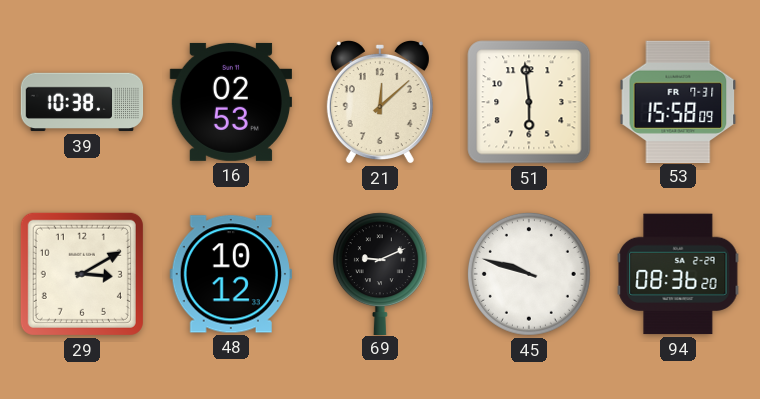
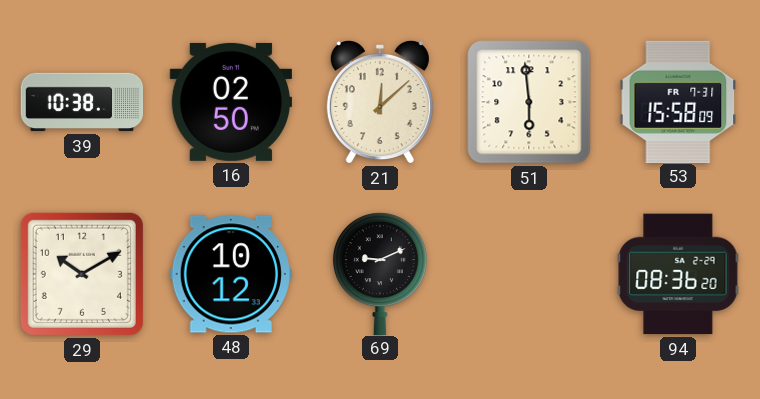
16: 02:53 -> 02:50
29: 3:10 -> 10:10
45: 9:48 -> none
